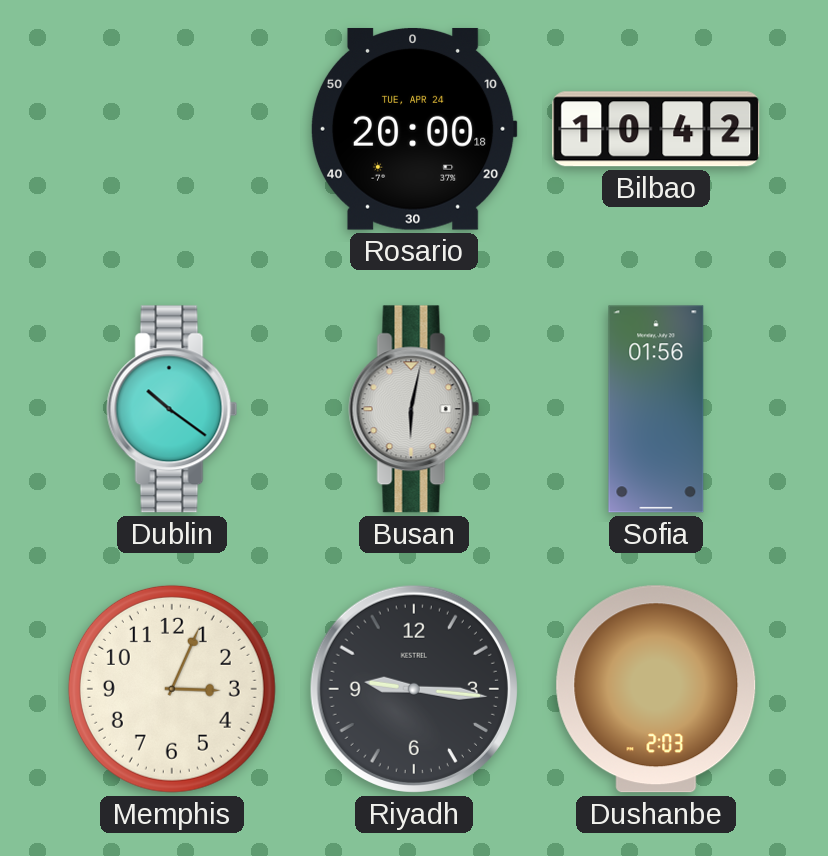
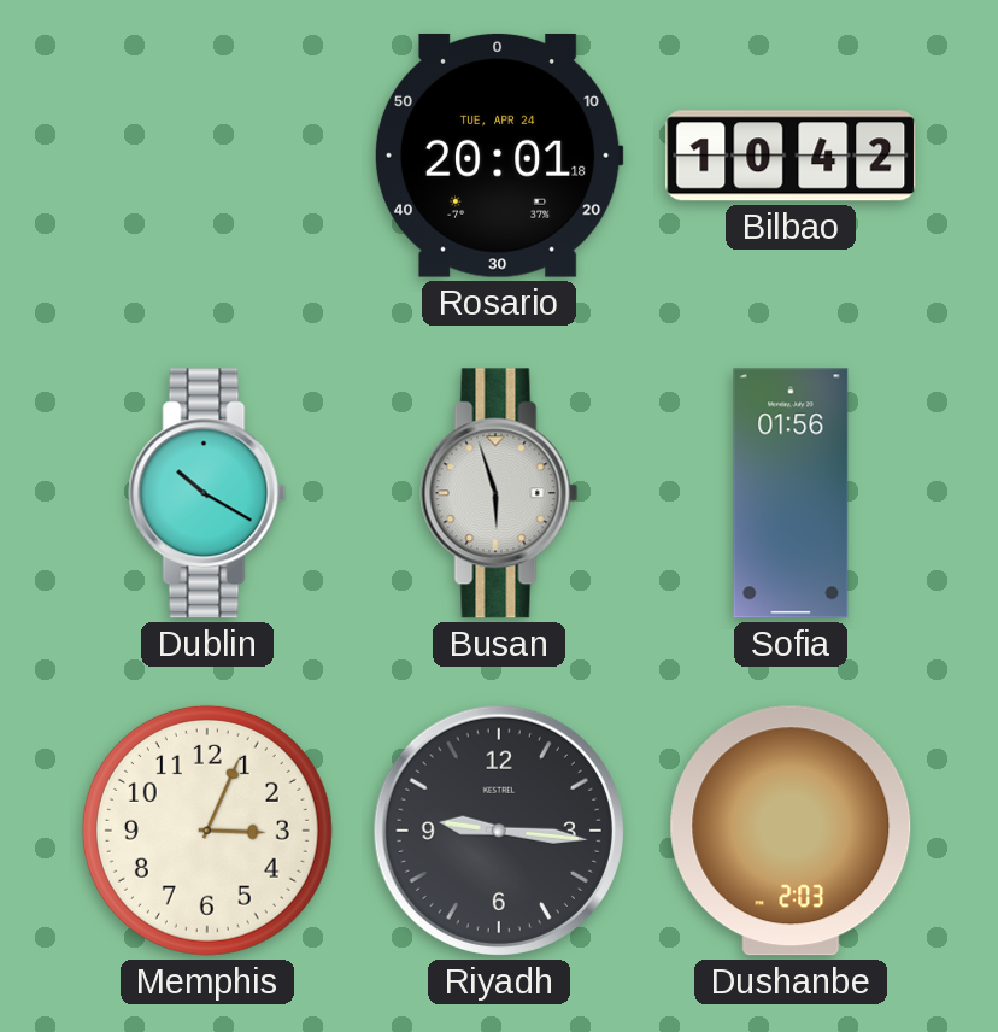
Rosario: 20:00 -> 20:01
Dublin: 10:21 -> 10:20
Busan: 6:02 -> 5:57
